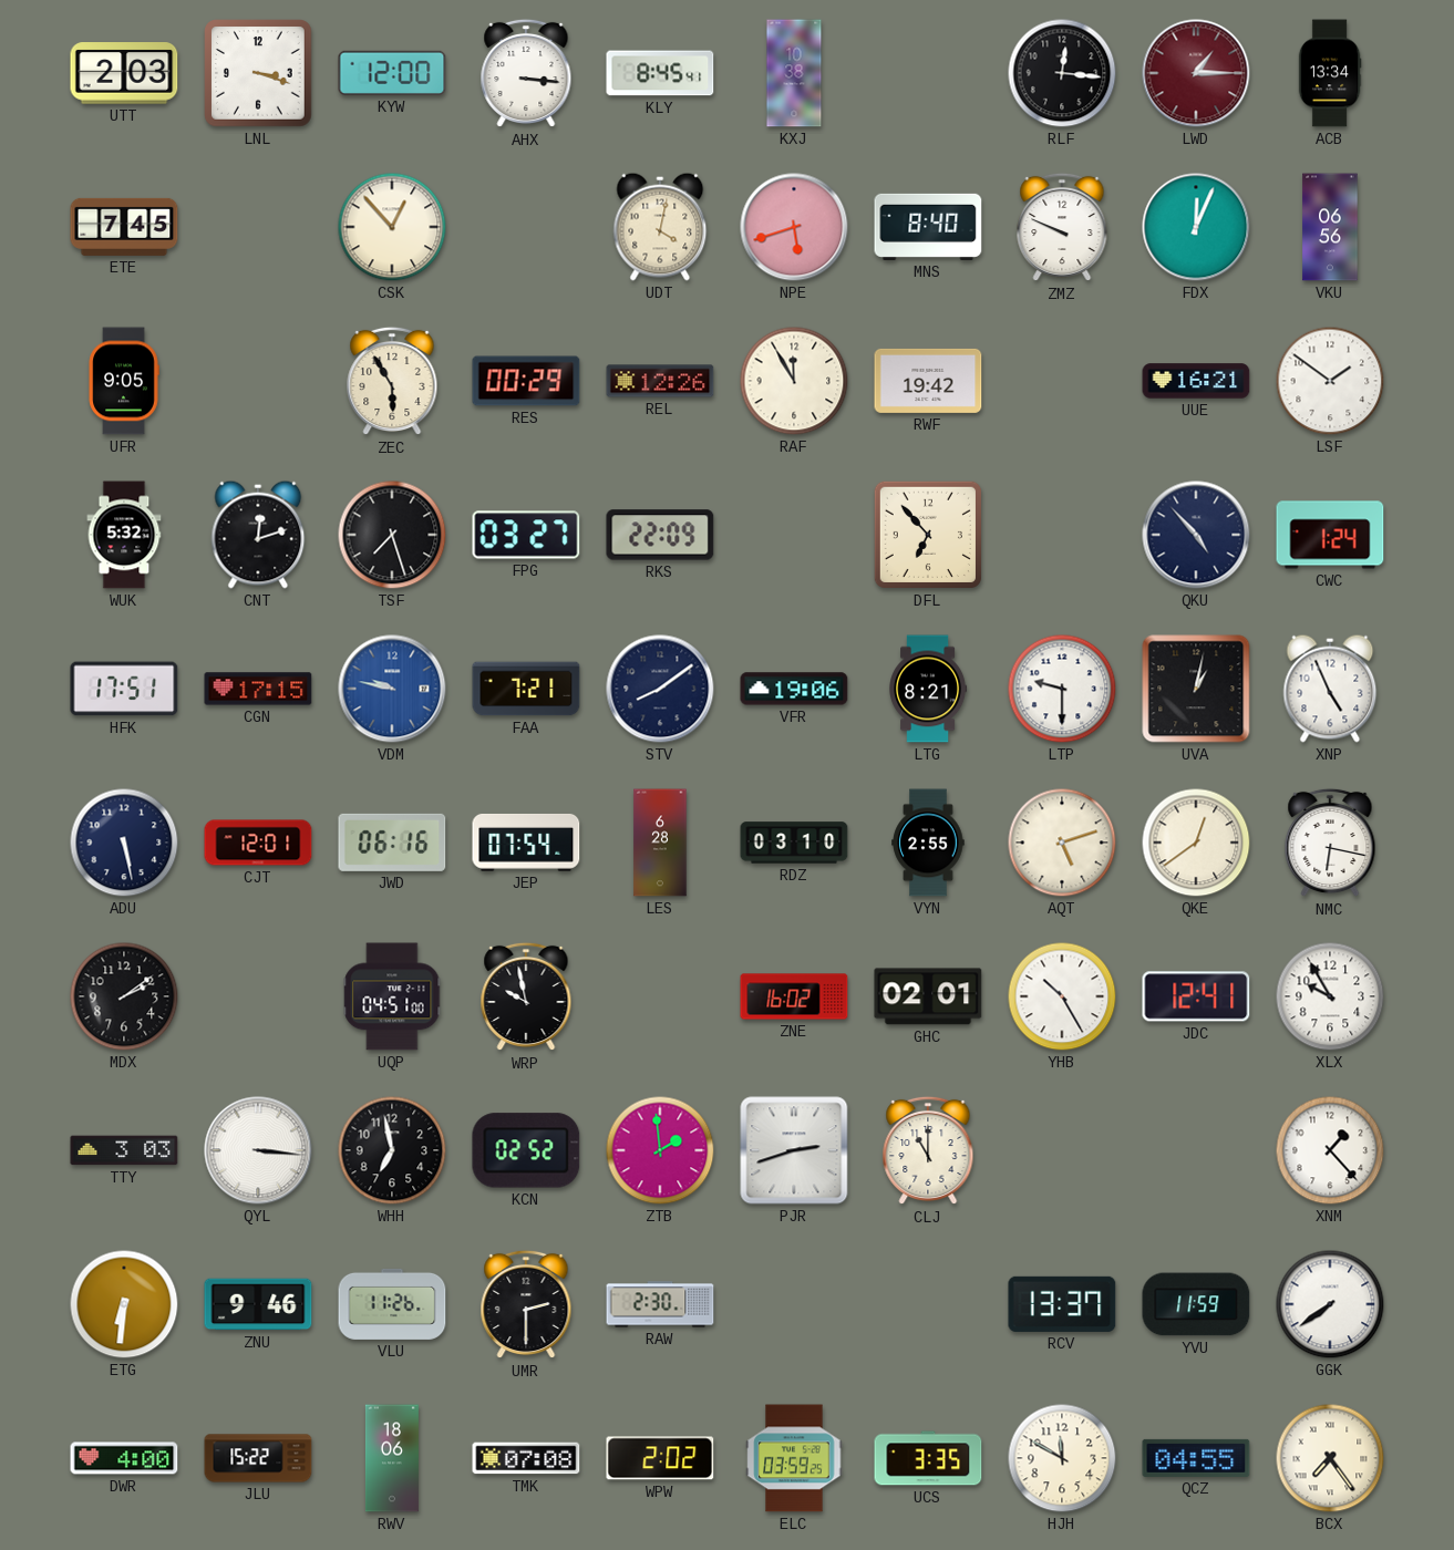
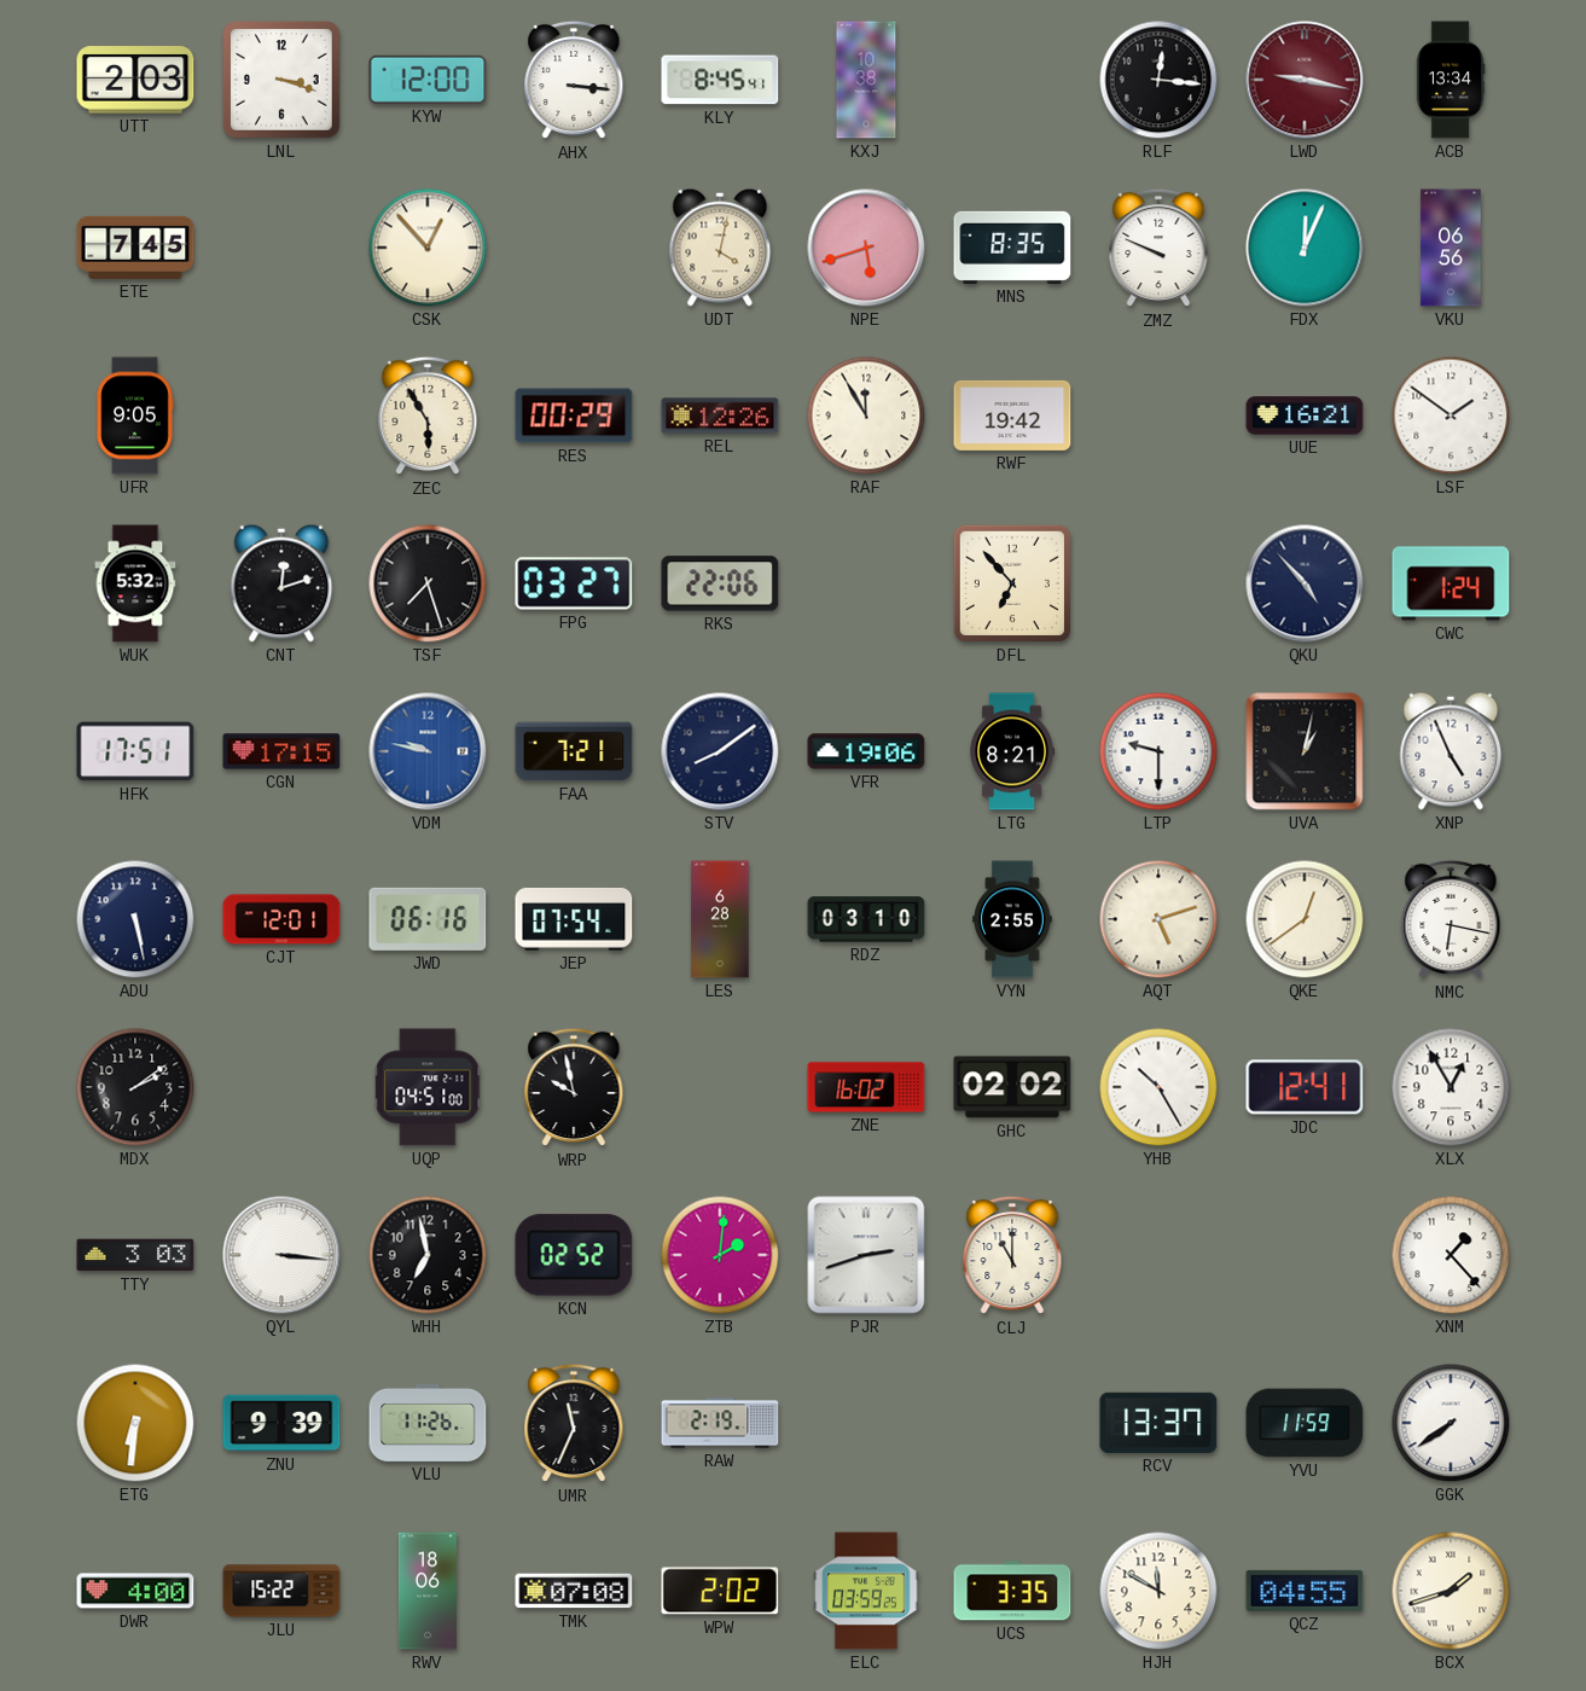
LWD: 1:15 -> 9:17
MNS: 8:40 -> 8:35
RKS: 22:09 -> 22:06
GHC: 02:01 -> 02:02
XLX: 9:55 -> 12:55
ZTB: 1:59 -> 2:01
ZNU: 9:46 -> 9:39
UMR: 2:30 -> 11:34
RAW: 2:30 -> 2:19
BCX: 7:24 -> 1:42
